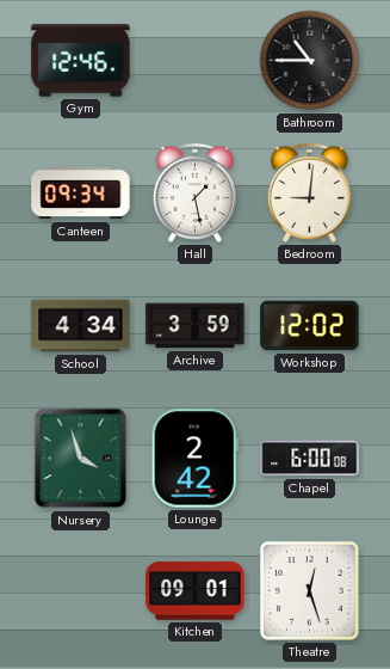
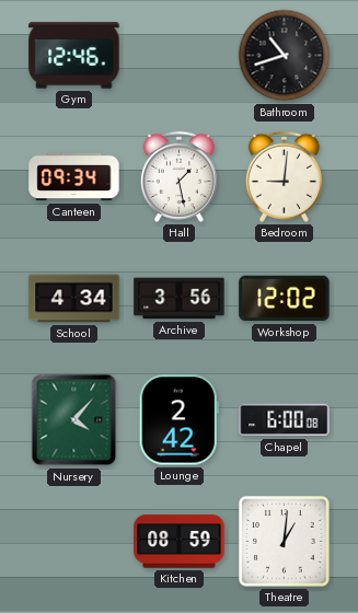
Bathroom: 10:45 -> 10:42
Archive: 3:59 -> 3:56
Nursery: 3:57 -> 4:07
Kitchen: 09:01 -> 08:59
Theatre: 12:27 -> 1:01
